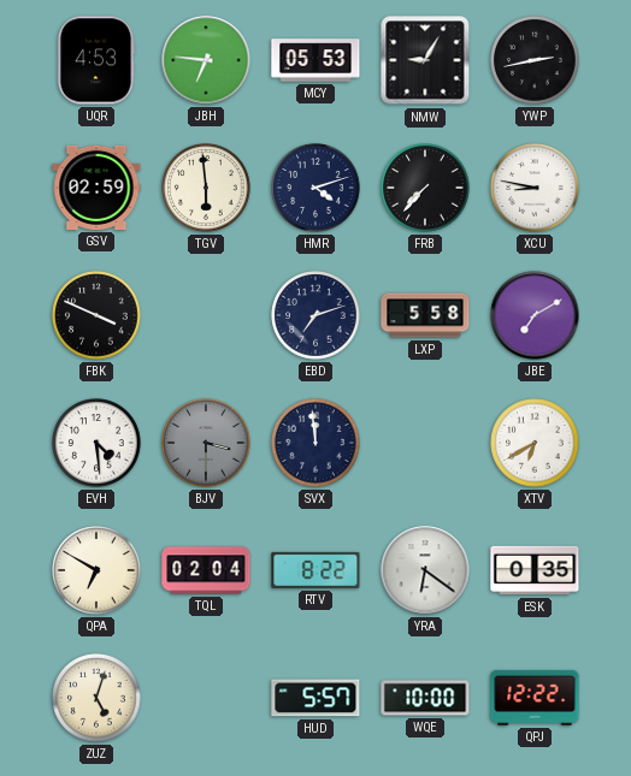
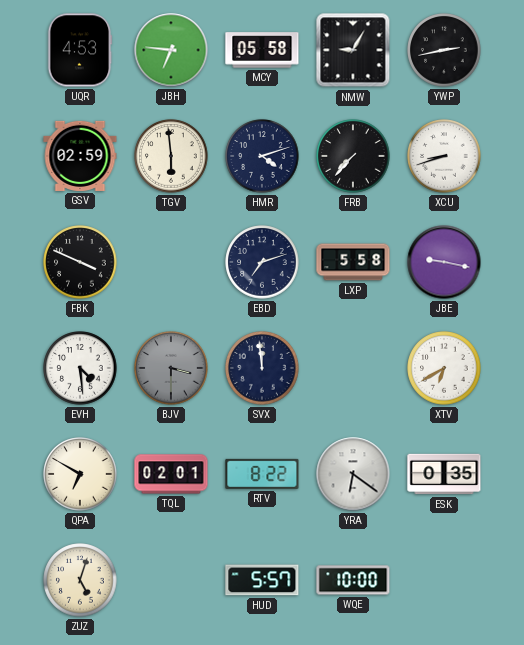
MCY: 05:53 -> 05:58
XCU: 8:47 -> 8:42
JBE: 7:10 -> 9:17
TQL: 02:04 -> 02:01
QPJ: 12:22 -> none
